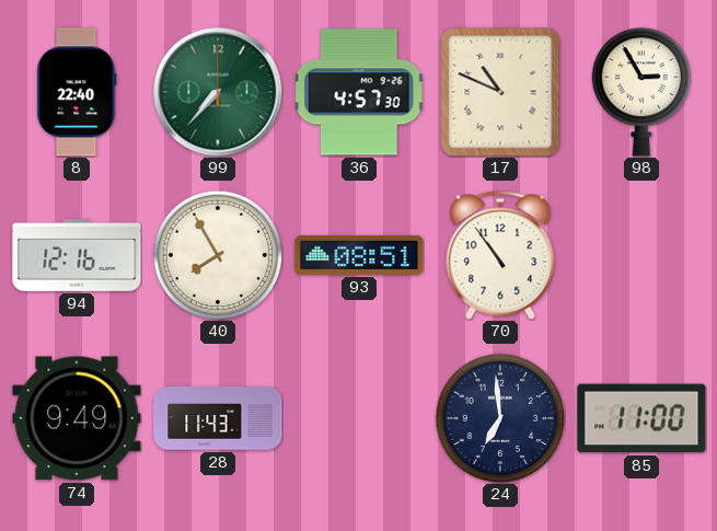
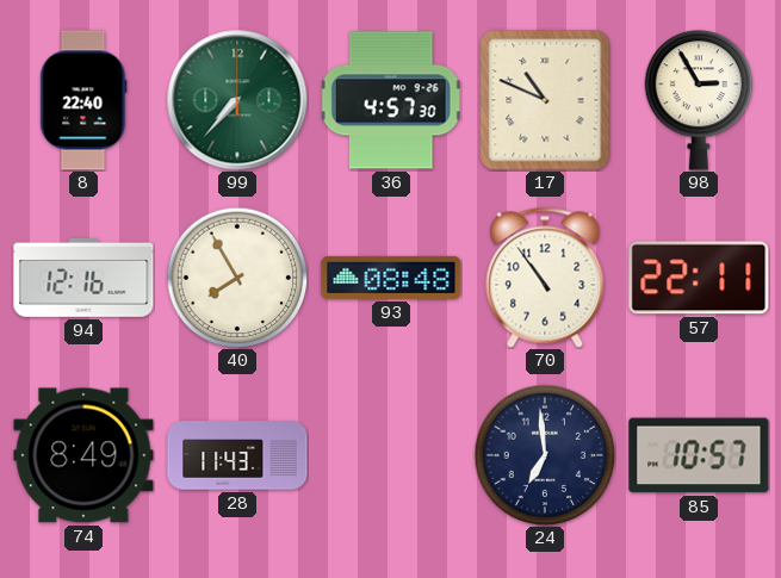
93: 08:51 -> 08:48
57: none -> 22:11
74: 9:49 -> 8:49
85: 11:00 -> 10:57
